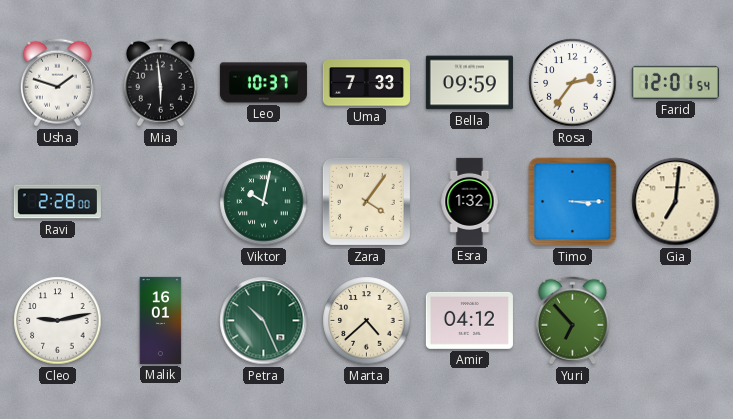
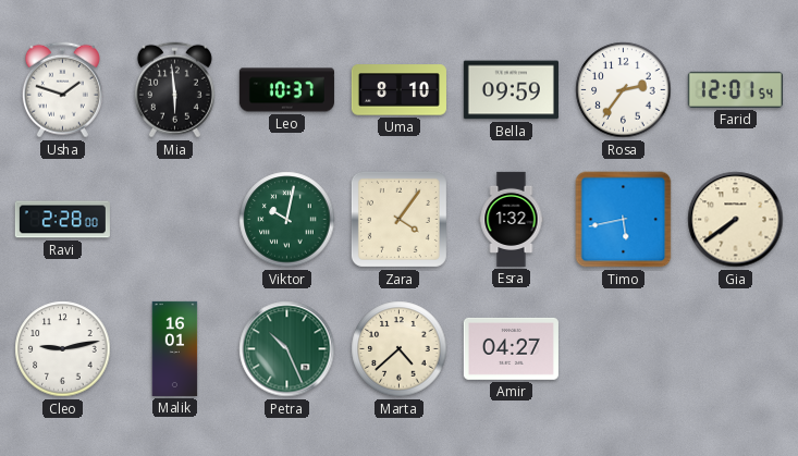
Uma: 7:33 -> 8:10
Timo: 3:15 -> 5:43
Gia: 7:01 -> 7:39
Amir: 04:12 -> 04:27
Yuri: 6:53 -> none
